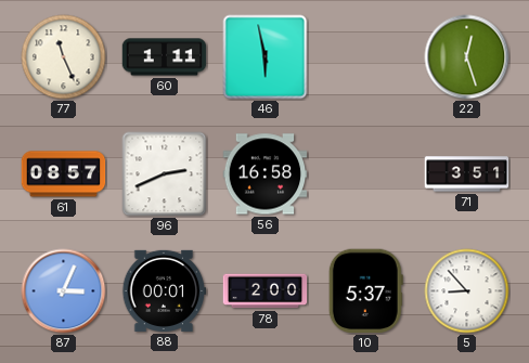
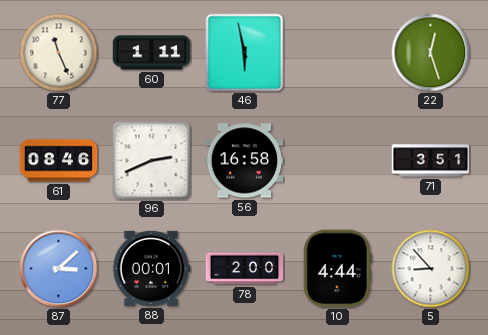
61: 08:57 -> 08:46
87: 3:04 -> 3:08
10: 5:37 -> 4:44
